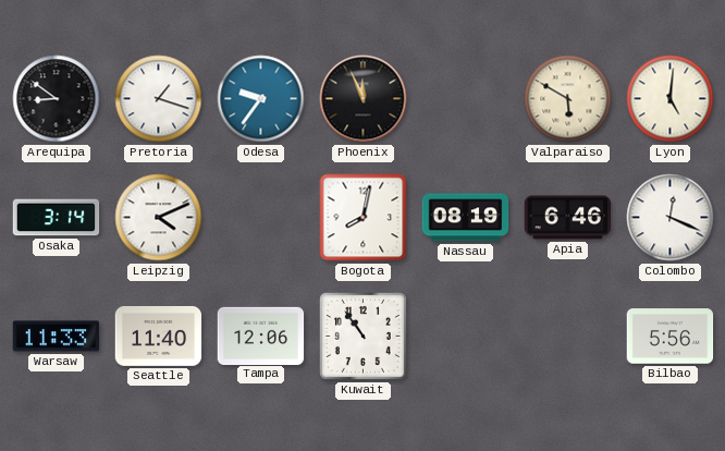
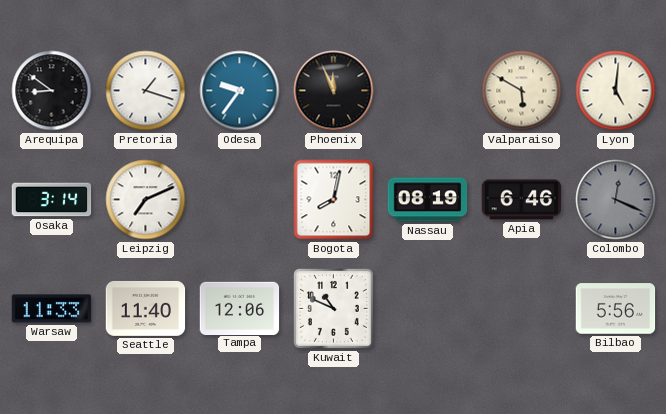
Leipzig: 4:11 -> 7:11
Colombo dial: white -> grey
Kuwait: 10:54 -> 10:49
